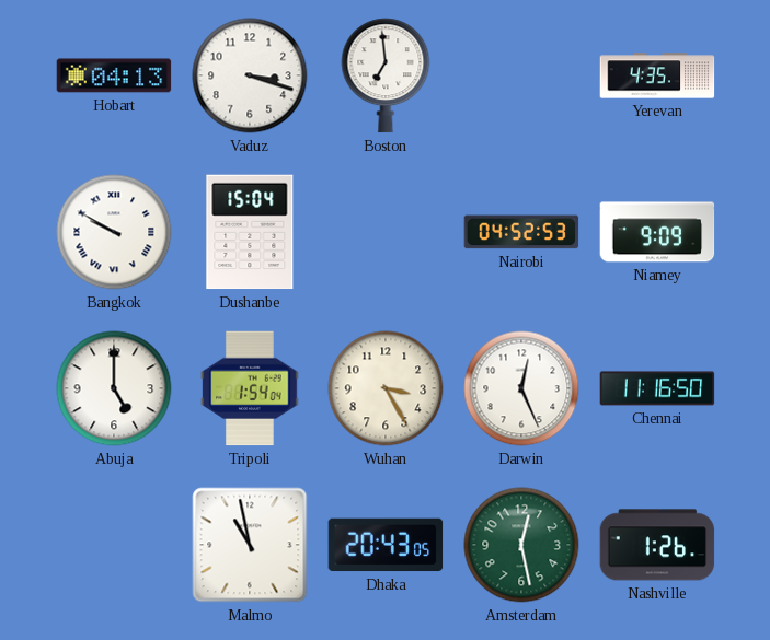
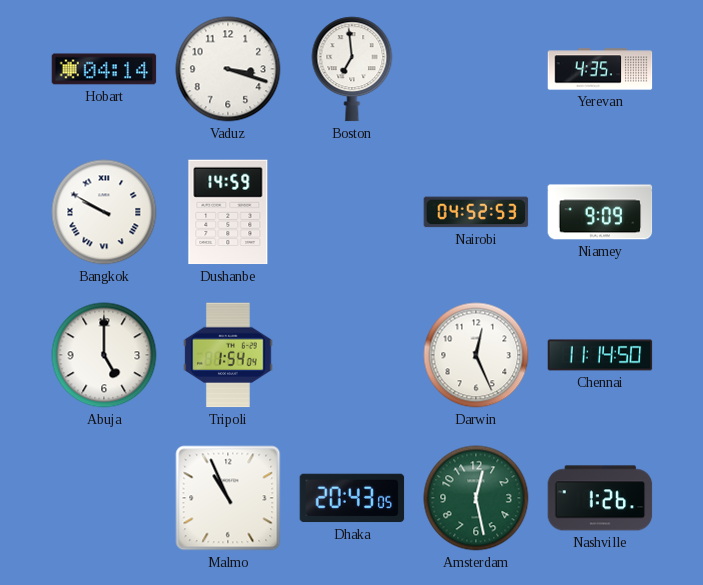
Hobart: 04:13 -> 04:14
Dushanbe: 15:04 -> 14:59
Wuhan: 3:25 -> none
Chennai: 11:16 -> 11:14
Malmo: 10:58 -> 10:56
